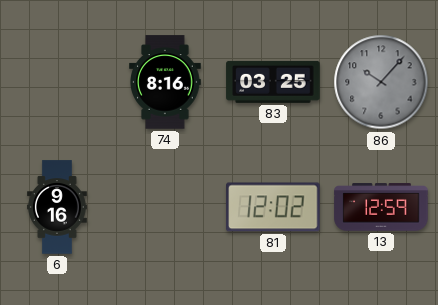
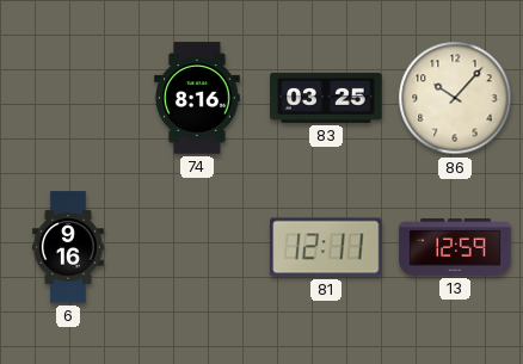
86 dial: grey -> cream
81: 12:02 -> 12:11
